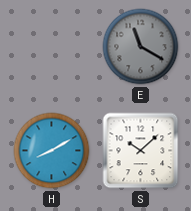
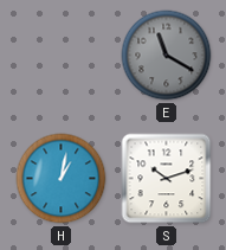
H: 8:10 -> 1:02
S: 10:08 -> 10:12
